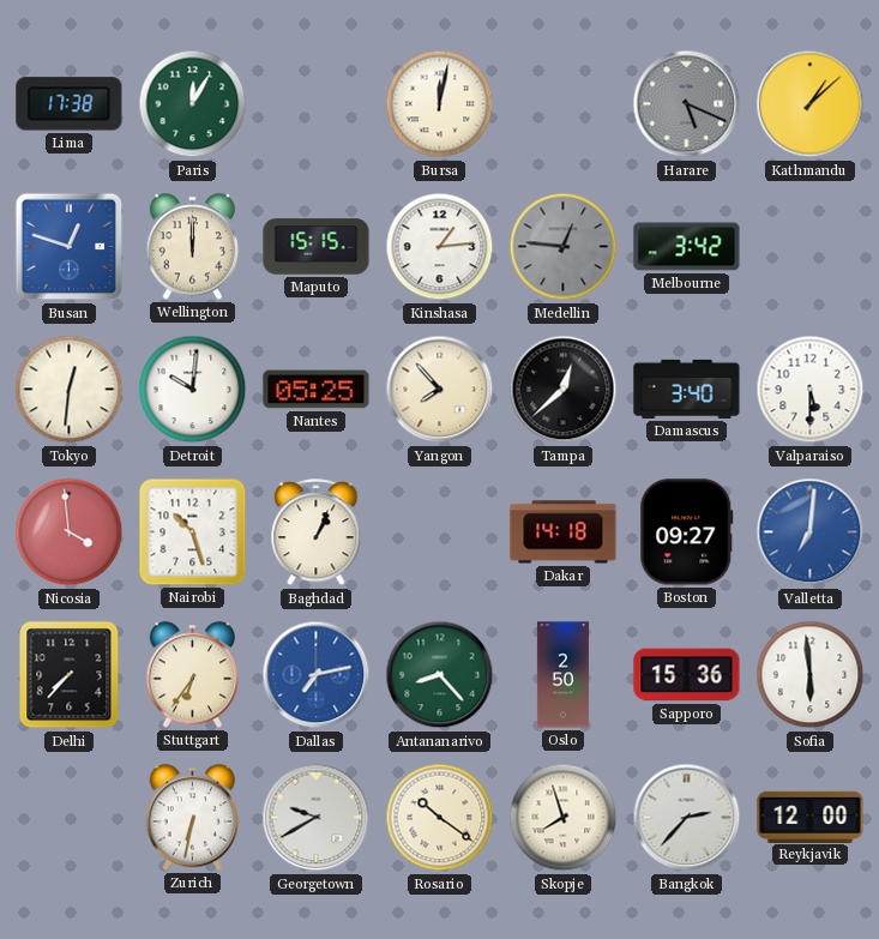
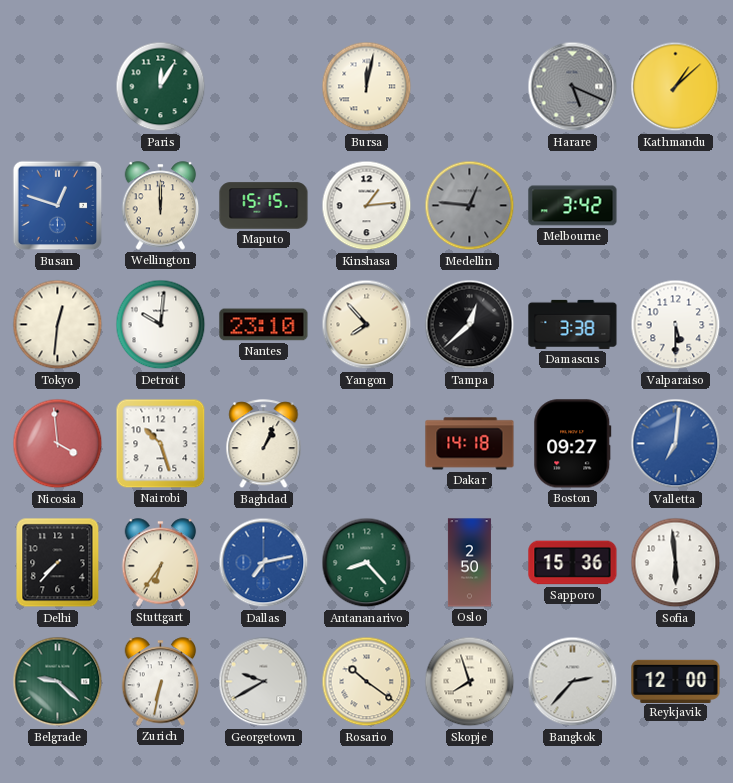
Lima: 17:38 -> none
Nantes: 05:25 -> 23:10
Damascus: 3:40 -> 3:38
Belgrade: none -> 9:22
